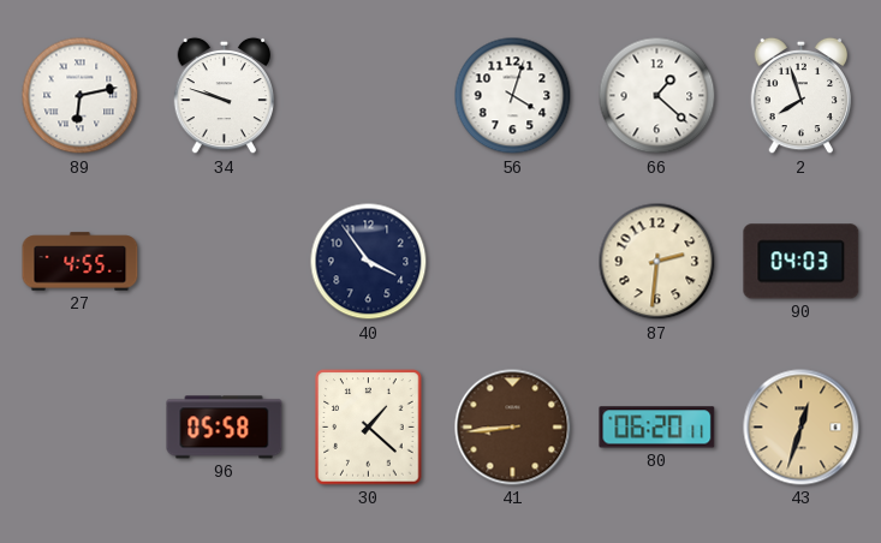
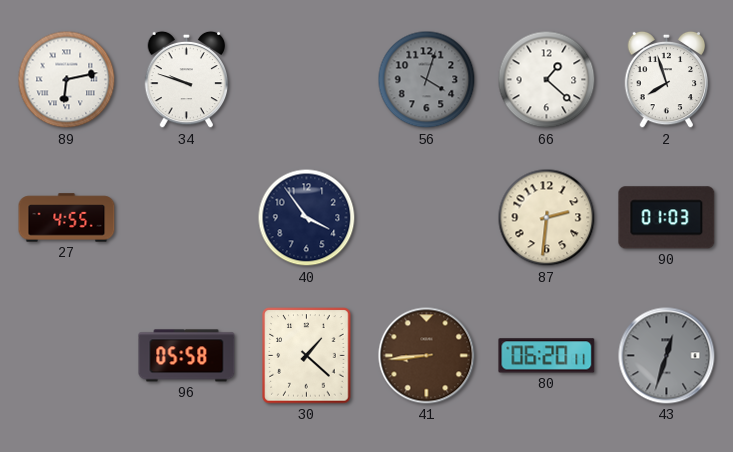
56 dial: white -> grey
90: 04:03 -> 01:03
43 dial: champagne -> grey
